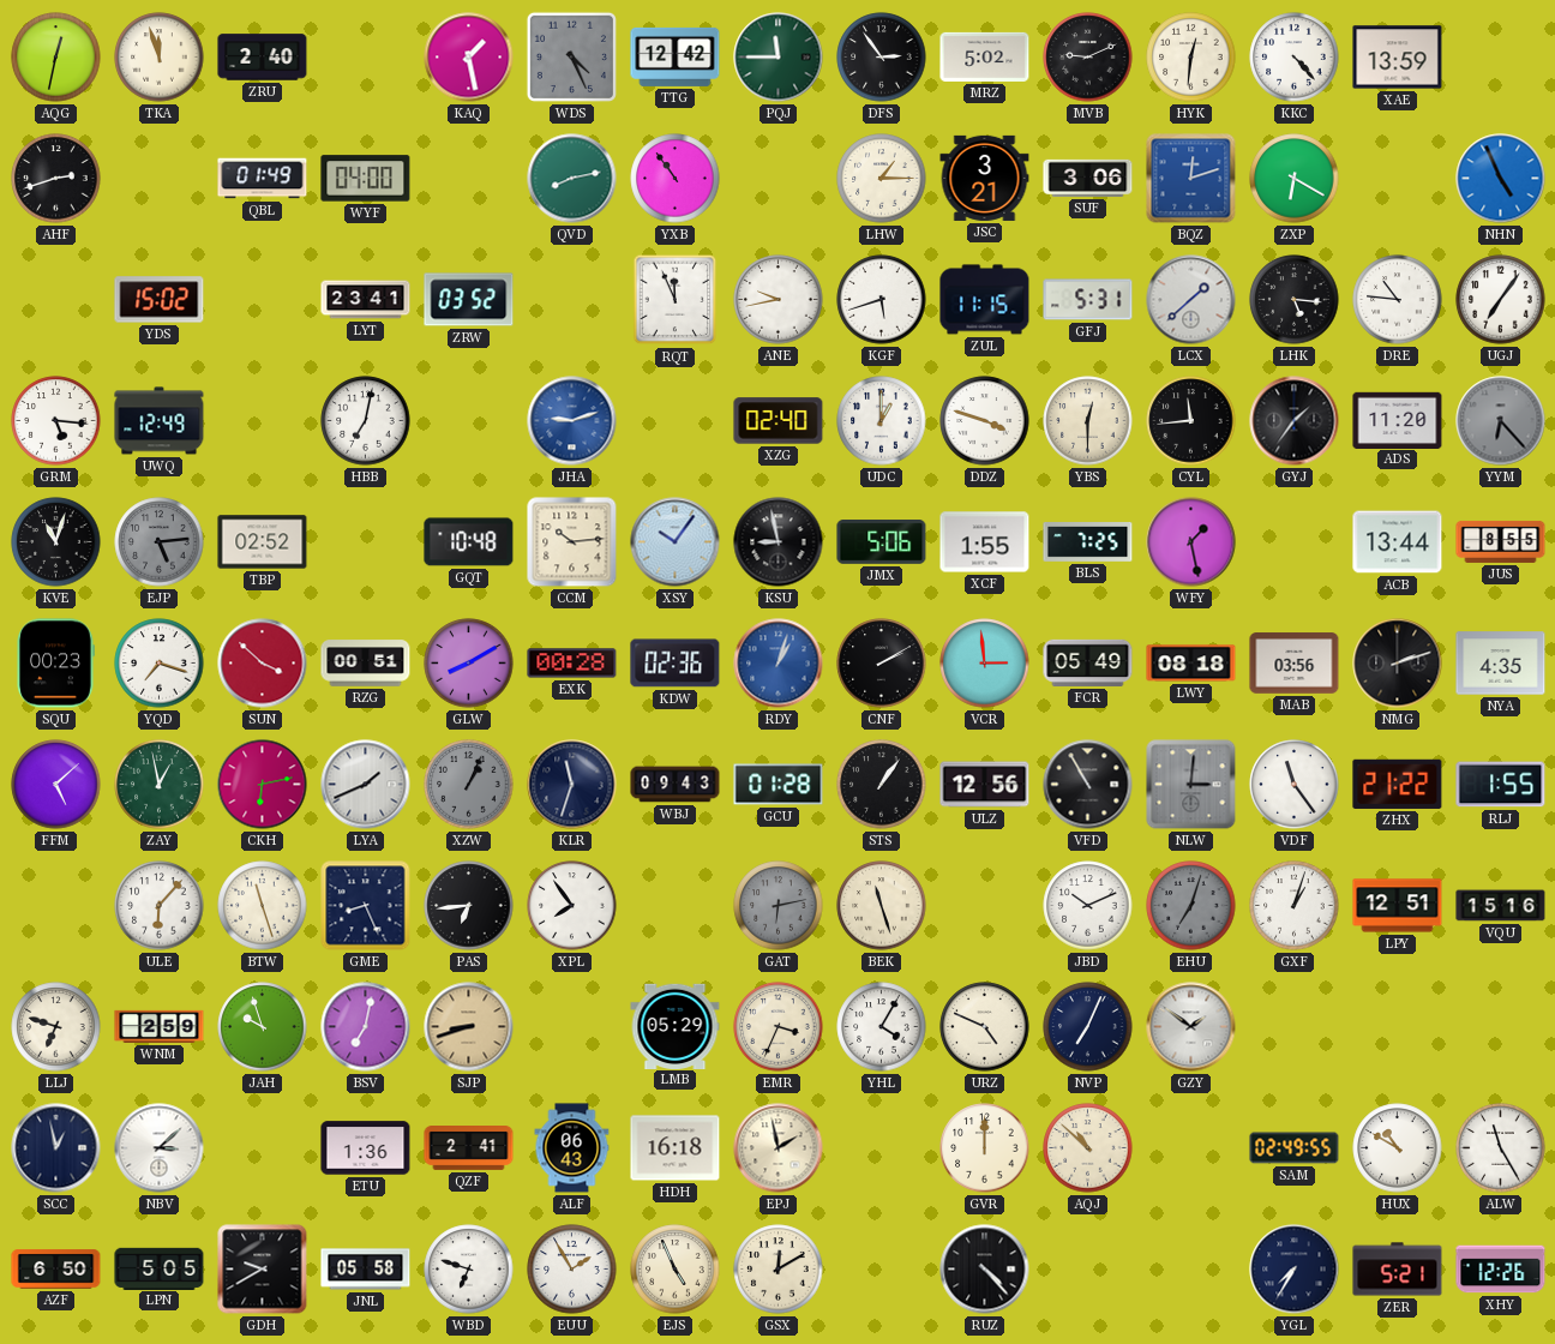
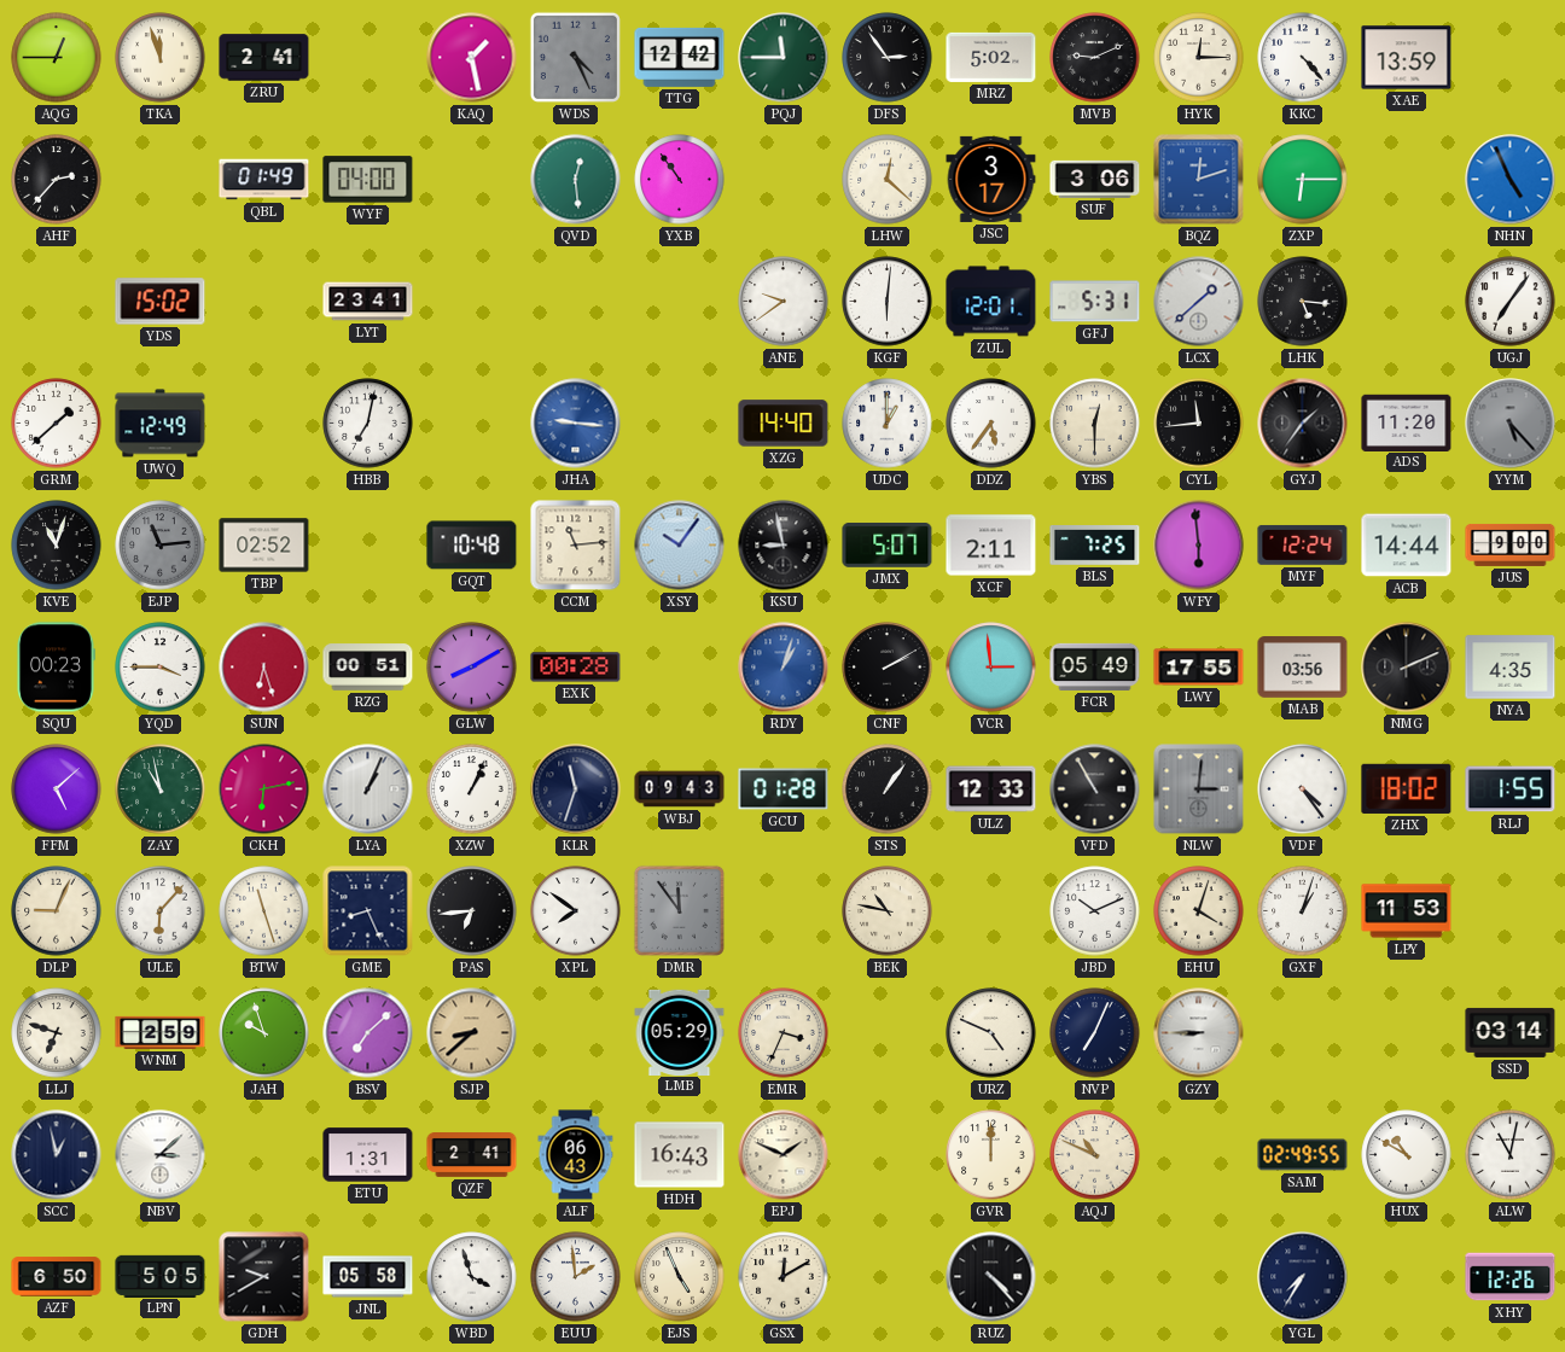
AQG: 12:32 -> 12:45
ZRU: 2:40 -> 2:41
HYK: 12:31 -> 12:15
AHF: 2:42 -> 2:37
QVD: 8:13 -> 12:29
LHW: 1:15 -> 12:22
JSC: 3:21 -> 3:17
ZXP: 6:20 -> 6:15
ZRW: 03:52 -> none
RQT: 11:56 -> none
ANE: 9:43 -> 9:39
KGF: 5:42 -> 6:01
ZUL: 11:15 -> 12:01
DRE: 10:46 -> none
GRM: 5:16 -> 1:38
JHA: 9:12 -> 9:16
XZG: 02:40 -> 14:40
DDZ: 3:48 -> 5:36
YYM: 6:23 -> 5:23
EJP: 5:14 -> 11:14
CCM: 10:14 -> 11:14
JMX: 5:06 -> 5:07
XCF: 1:55 -> 2:11
WFY: 1:28 -> 5:59
MYF: none -> 12:24
ACB: 13:44 -> 14:44
JUS: 8:55 -> 9:00
YQD: 7:18 -> 3:45
SUN: 3:52 -> 6:27
KDW: 02:36 -> none
LWY: 08:18 -> 17:55
NMG: 2:12 -> 2:11
ZAY: 12:58 -> 10:58
LYA: 1:41 -> 1:04
XZW dial: grey -> white
ULZ: 12:56 -> 12:33
VDF: 11:24 -> 4:24
ZHX: 21:22 -> 18:02
DLP: none -> 9:04
XPL: 7:54 -> 7:51
DMR: none -> 11:54
GAT: 6:13 -> none
BEK: 11:27 -> 10:47
EHU: 7:03 -> 4:03
EHU dial: grey -> cream
LPY: 12:51 -> 11:53
VQU: 15:16 -> none
BSV: 7:02 -> 7:08
SJP: 8:42 -> 8:38
YHL: 4:05 -> none
GZY: 1:51 -> 8:45
SSD: none -> 03:14
ETU: 1:36 -> 1:31
HDH: 16:18 -> 16:43
EPJ: 1:58 -> 1:49
AQJ: 10:52 -> 10:49
ALW: 11:25 -> 11:02
WBD: 6:48 -> 3:57
EUU: 1:55 -> 1:59
ZER: 5:21 -> none
